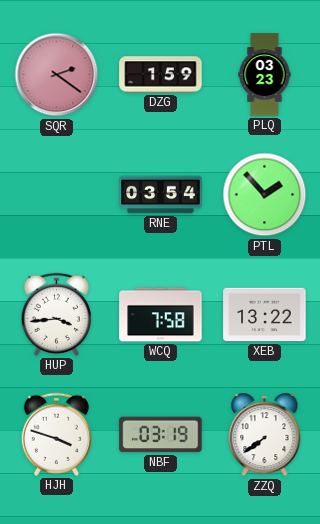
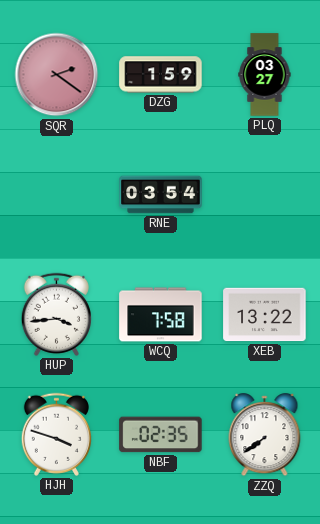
PLQ: 03:23 -> 03:27
PTL: 1:53 -> none
NBF: 03:19 -> 02:35
